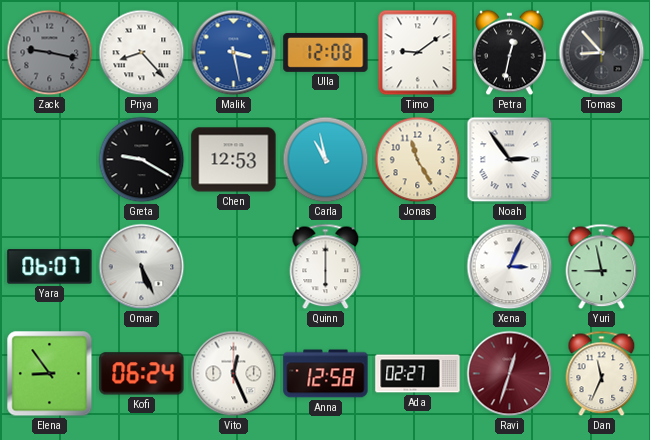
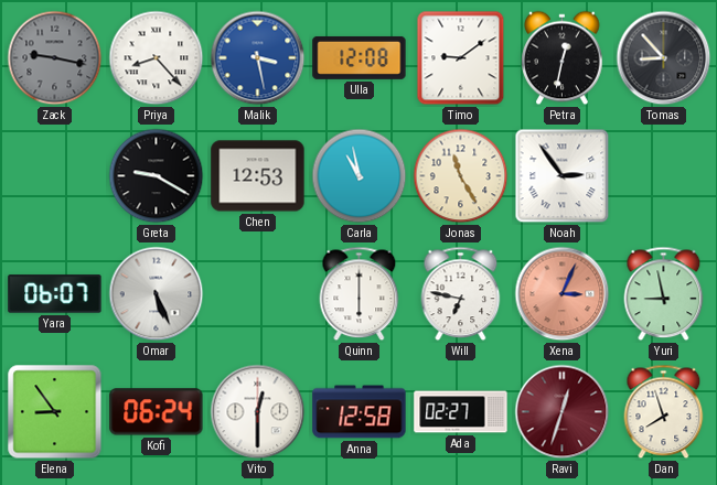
Will: none -> 6:47
Xena dial: white -> salmon
Vito: 12:26 -> 12:30
Dan: 11:34 -> 7:57
